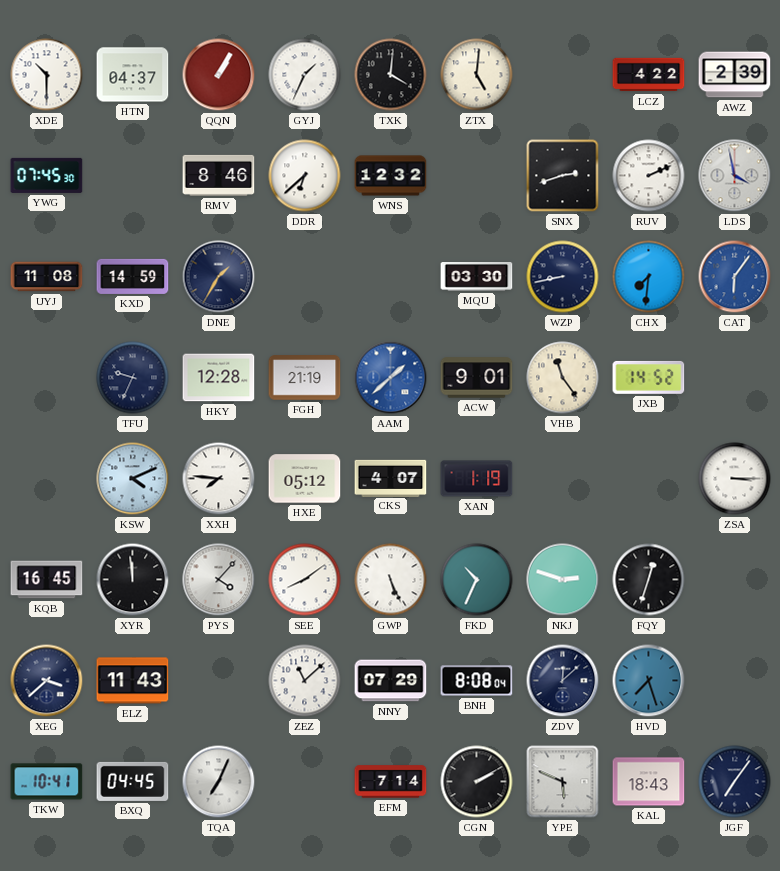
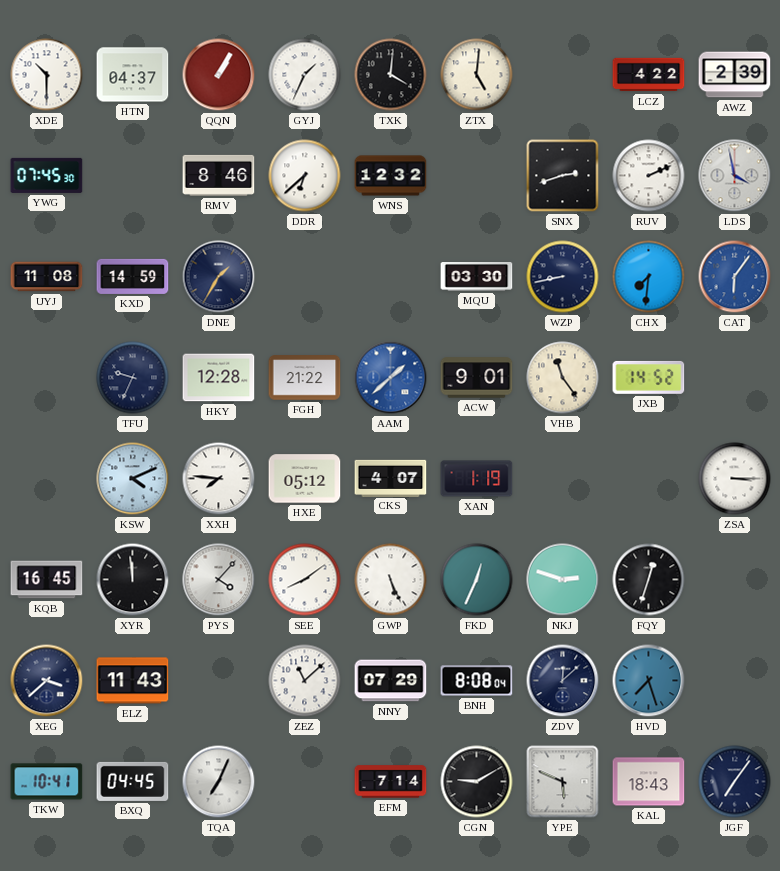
FGH: 21:19 -> 21:22
FKD: 10:34 -> 12:34
CGN: 2:10 -> 9:10
